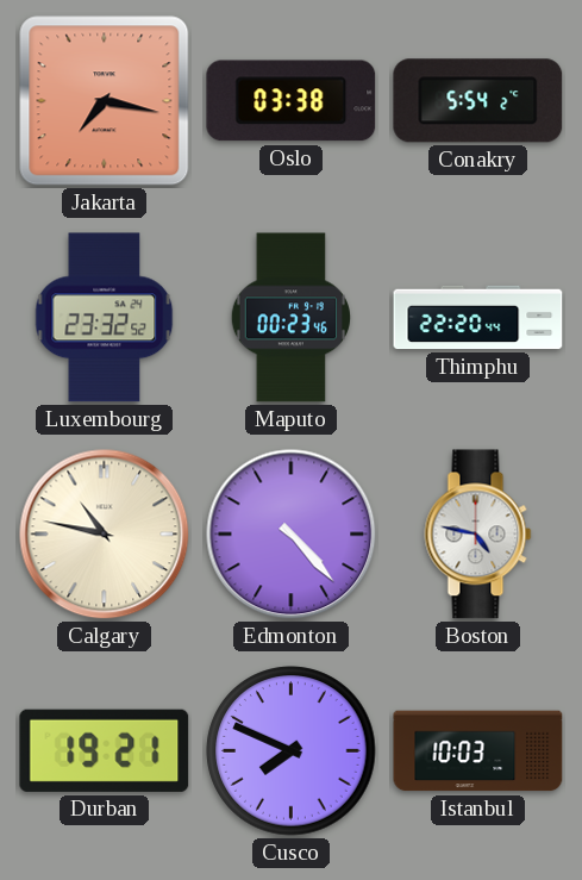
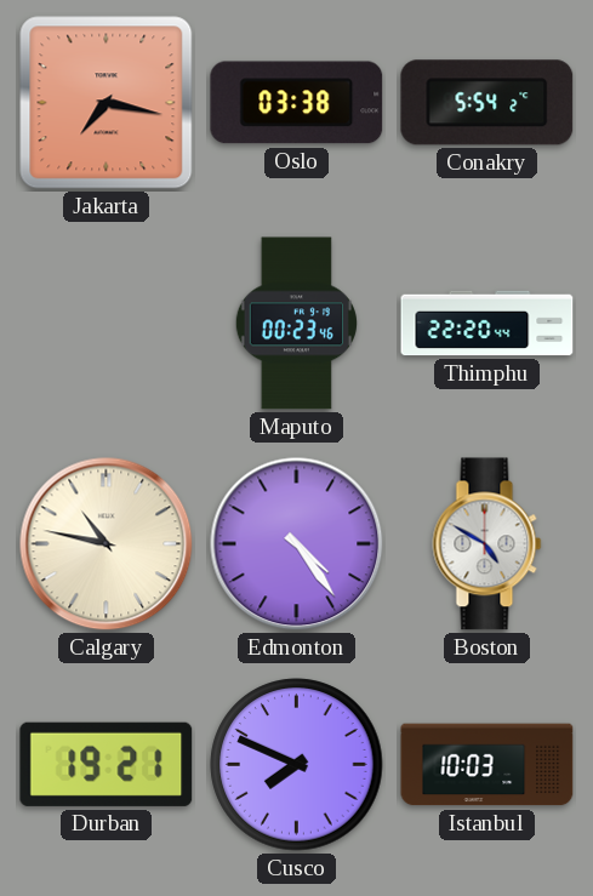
Luxembourg: 23:32 -> none
Edmonton: 4:23 -> 4:24
Boston: 4:47 -> 4:50
